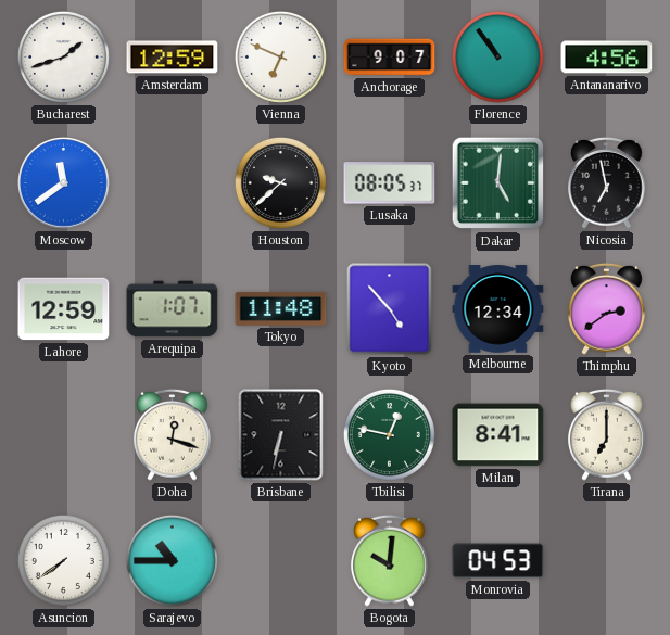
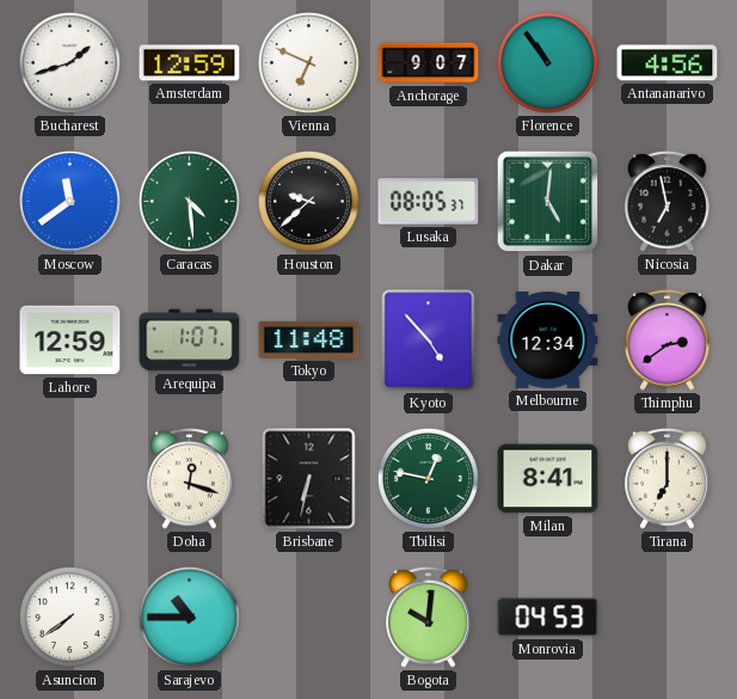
Caracas: none -> 4:29
